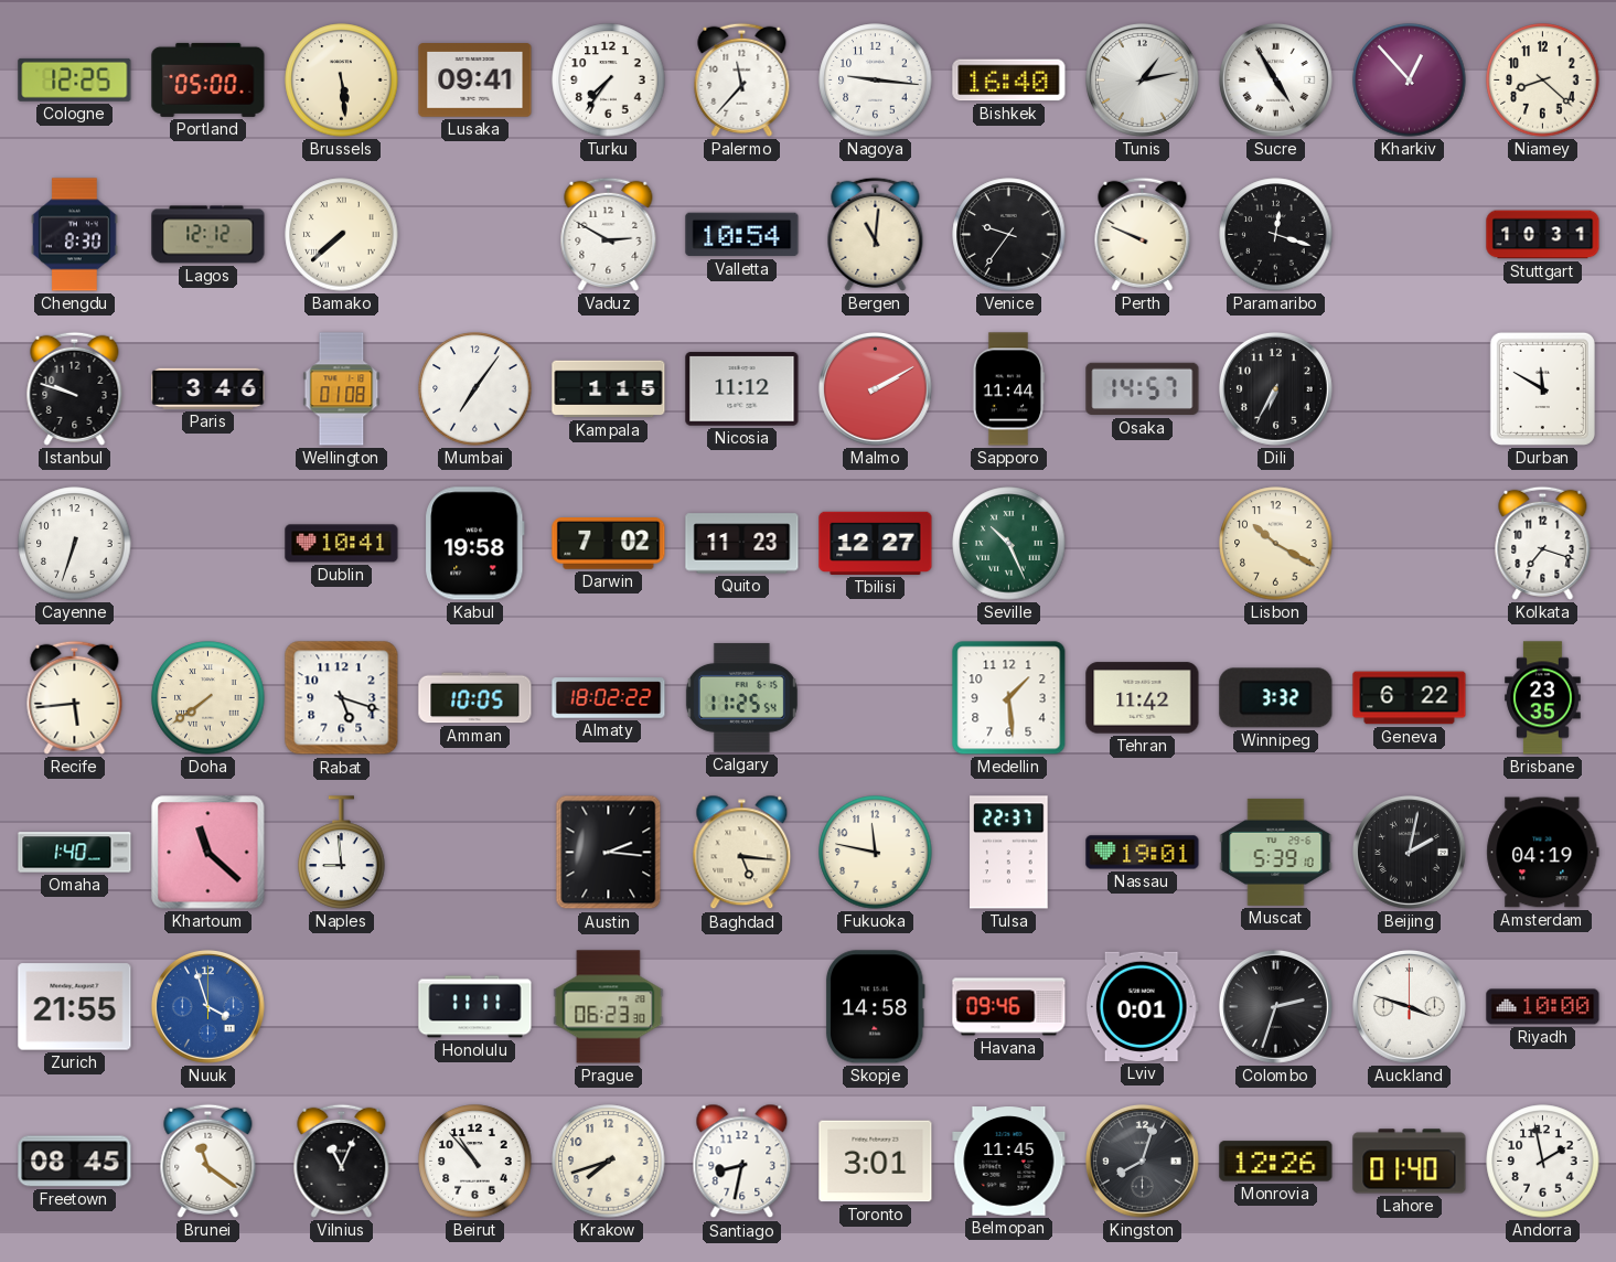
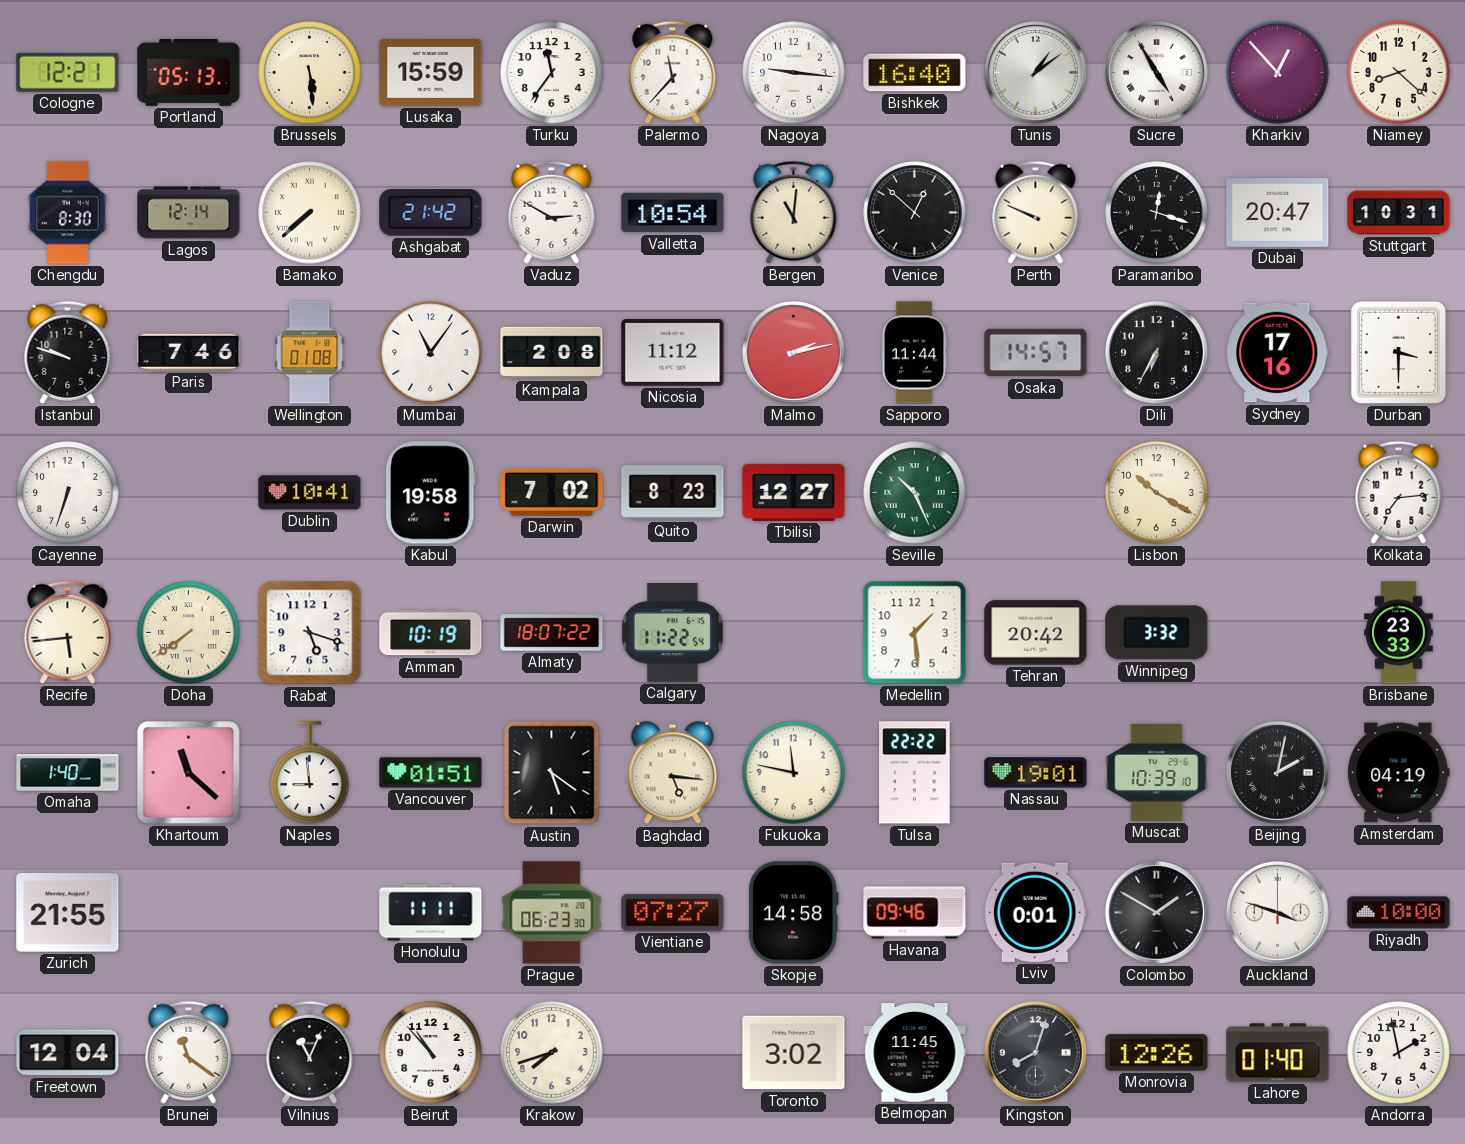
Cologne: 12:25 -> 12:21
Portland: 05:00 -> 05:13
Lusaka: 09:41 -> 15:59
Turku: 7:36 -> 11:36
Tunis: 1:13 -> 1:09
Lagos: 12:12 -> 12:14
Ashgabat: none -> 21:42
Venice: 9:36 -> 12:52
Dubai: none -> 20:47
Paris: 3:46 -> 7:46
Mumbai: 7:06 -> 11:06
Kampala: 1:15 -> 2:08
Malmo: 2:10 -> 2:13
Sydney: none -> 17:16
Durban: 11:50 -> 3:30
Quito: 11:23 -> 8:23
Kolkata: 7:18 -> 7:14
Amman: 10:05 -> 10:19
Almaty: 18:02 -> 18:07
Calgary: 11:25 -> 11:22
Tehran: 11:42 -> 20:42
Geneva: 6:22 -> none
Brisbane: 23:35 -> 23:33
Vancouver: none -> 01:51
Austin: 2:16 -> 5:21
Tulsa: 22:37 -> 22:22
Muscat: 5:39 -> 10:39
Nuuk: 3:57 -> none
Vientiane: none -> 07:27
Colombo: 2:33 -> 1:50
Freetown: 08:45 -> 12:04
Santiago: 8:32 -> none
Toronto: 3:01 -> 3:02
